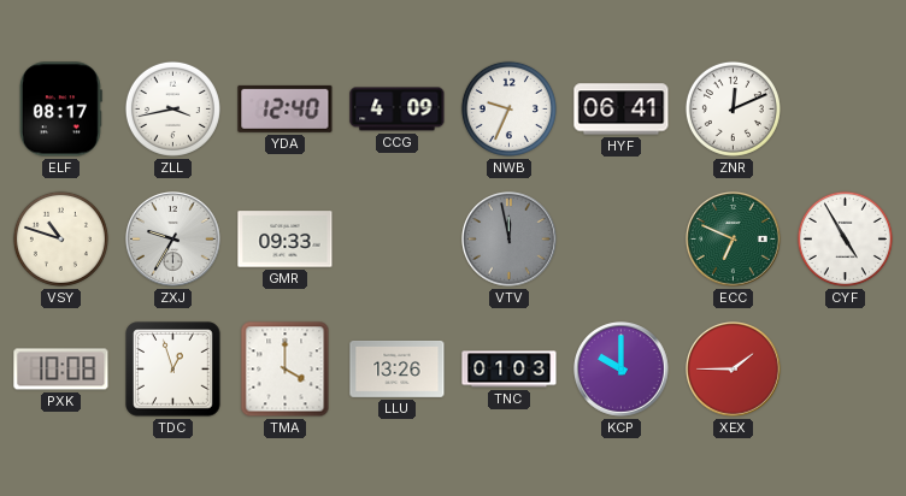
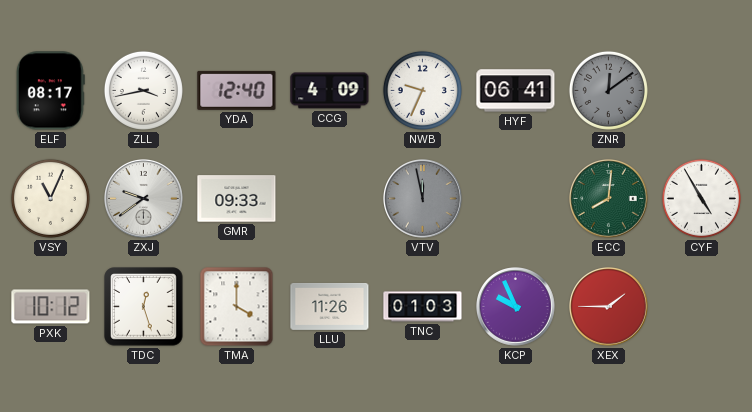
ZNR: 12:11 -> 12:09
ZNR dial: white -> grey
VSY: 10:48 -> 11:04
ZXJ: 9:35 -> 9:39
ECC: 6:49 -> 8:01
PXK: 10:08 -> 10:12
TDC: 12:57 -> 12:27
LLU: 13:26 -> 11:26
KCP: 10:00 -> 9:56
